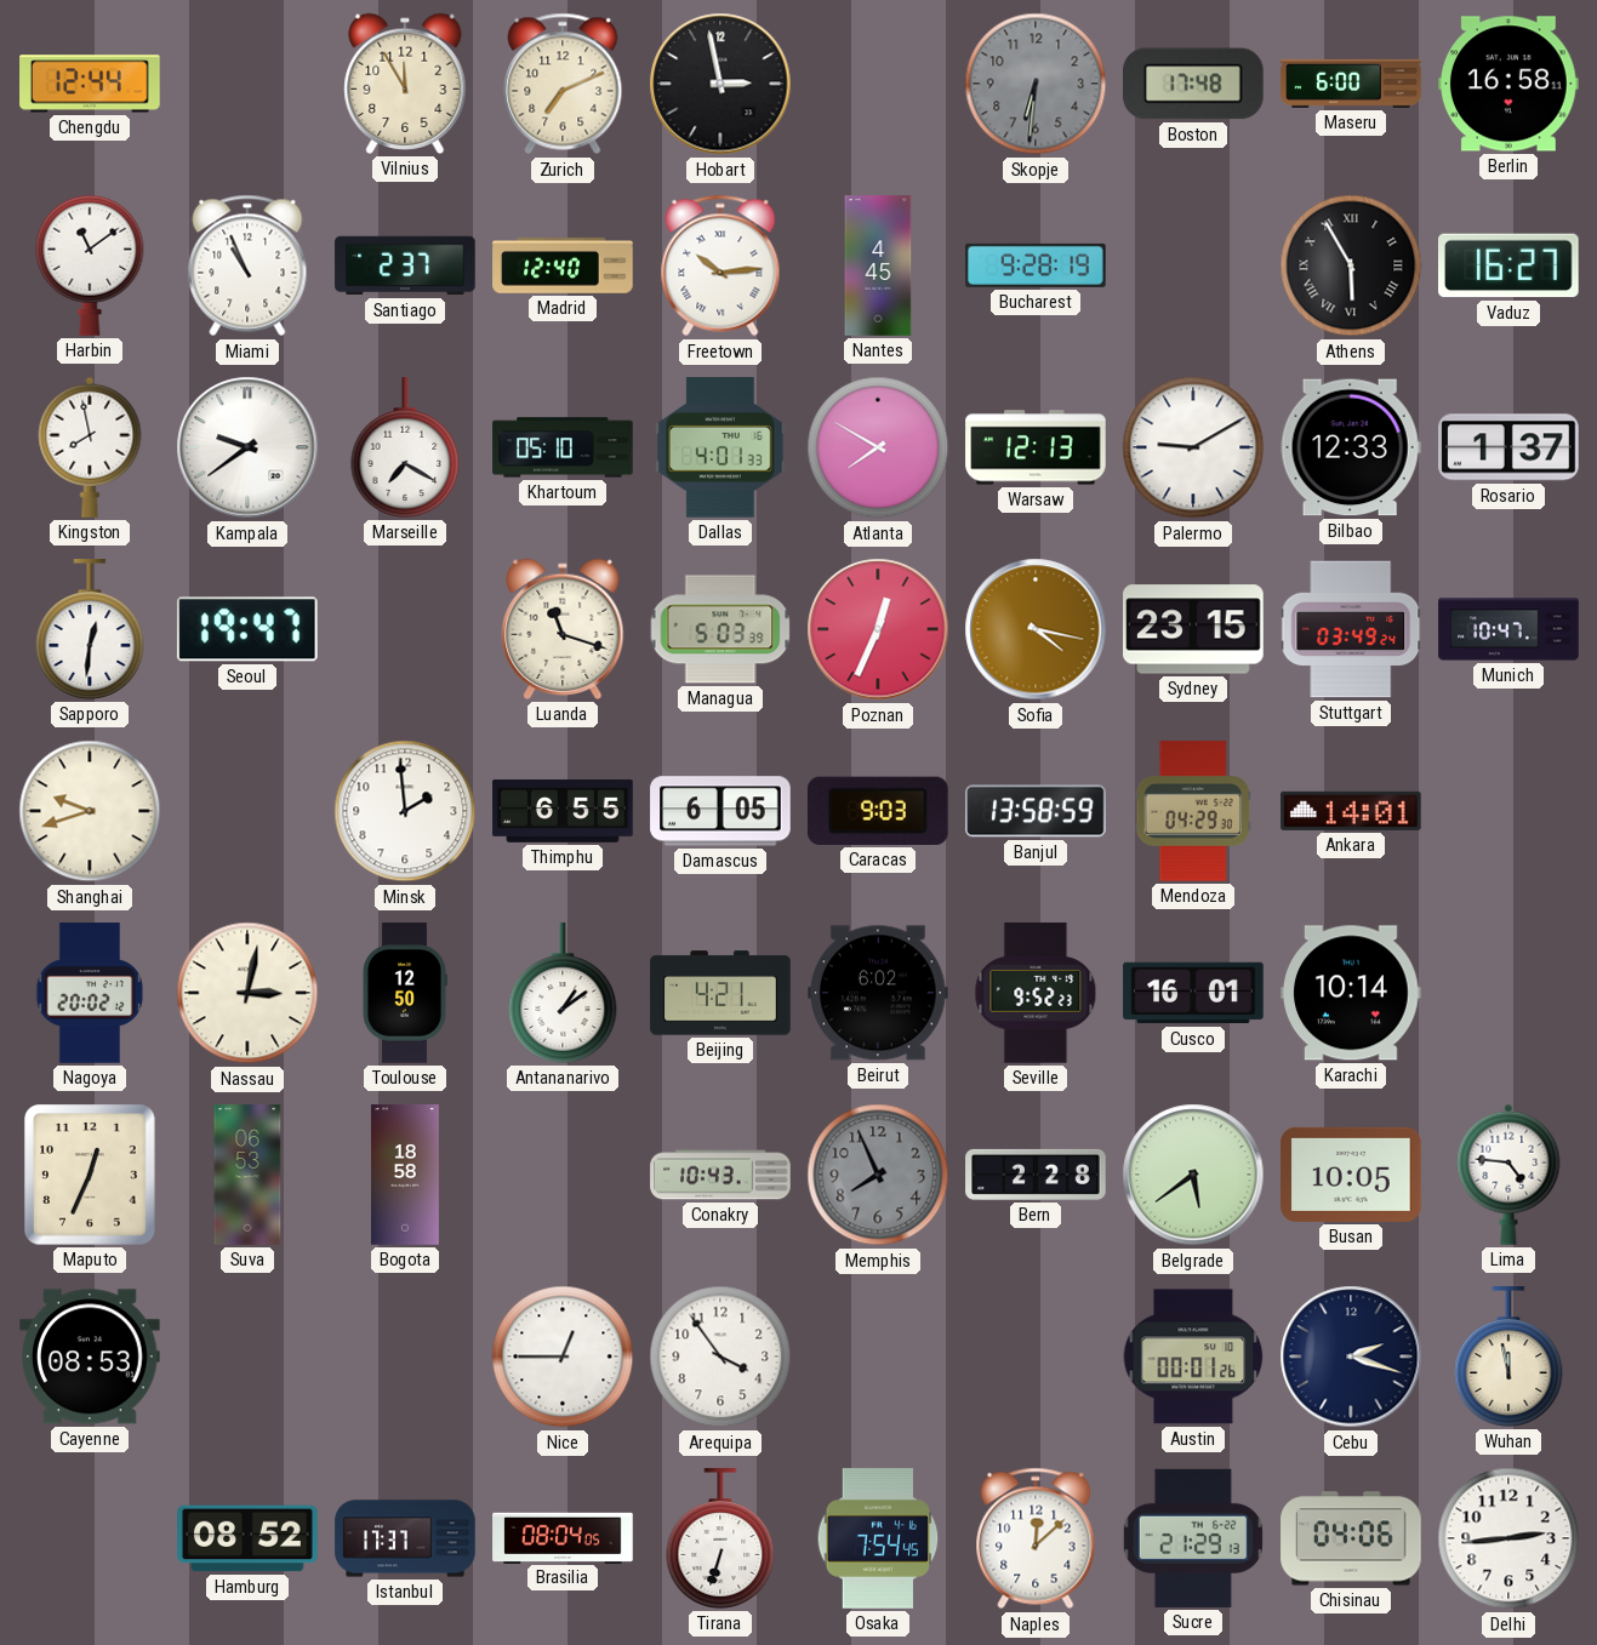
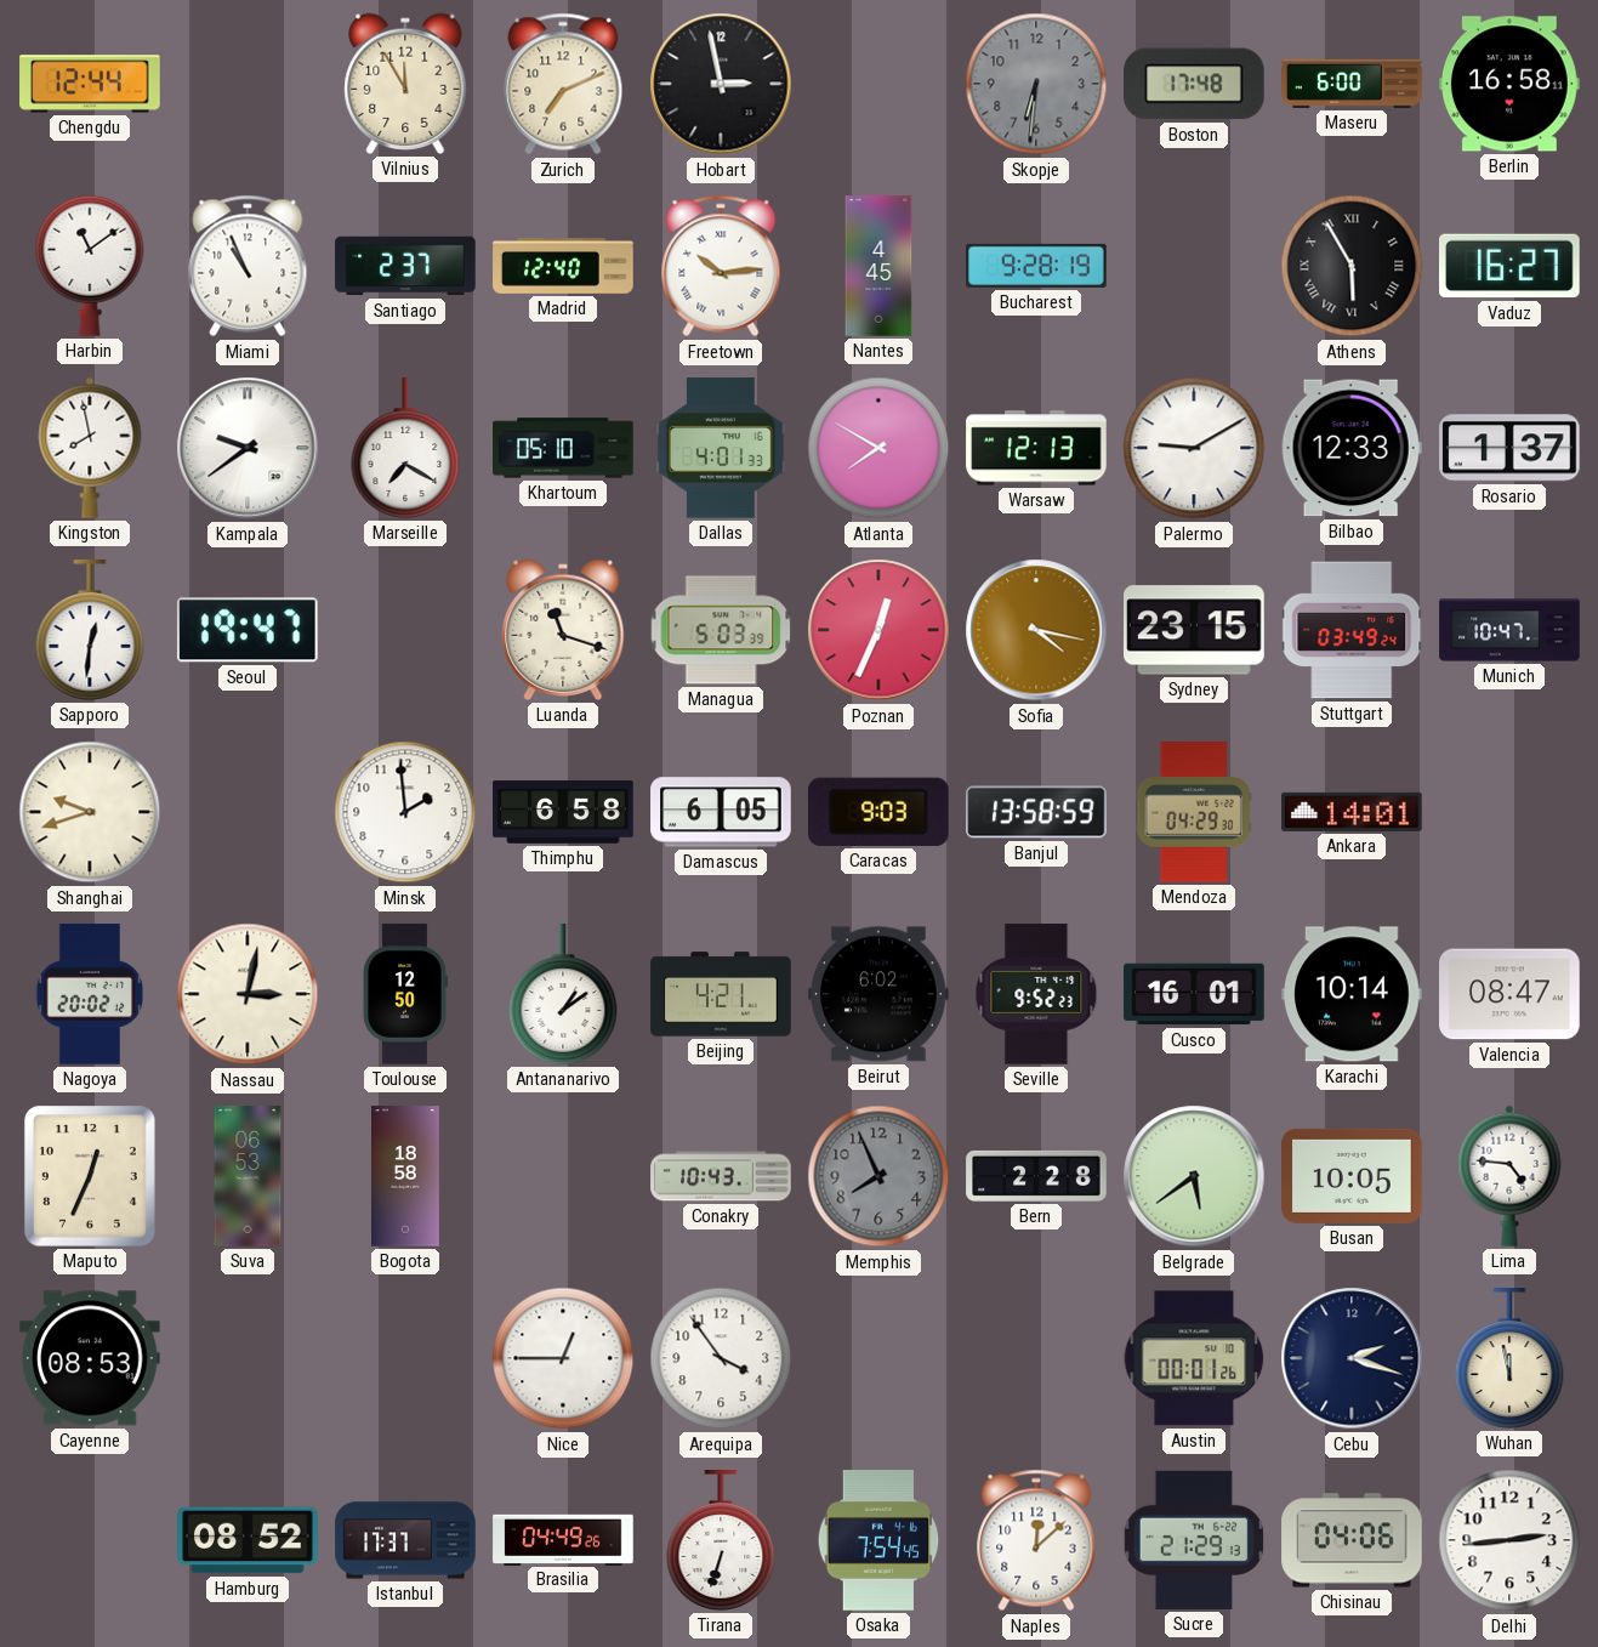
Thimphu: 6:55 -> 6:58
Valencia: none -> 08:47
Brasilia: 08:04 -> 04:49
